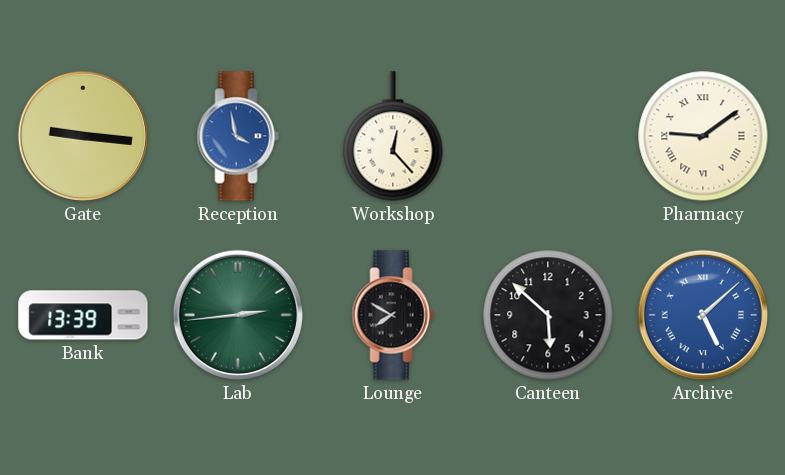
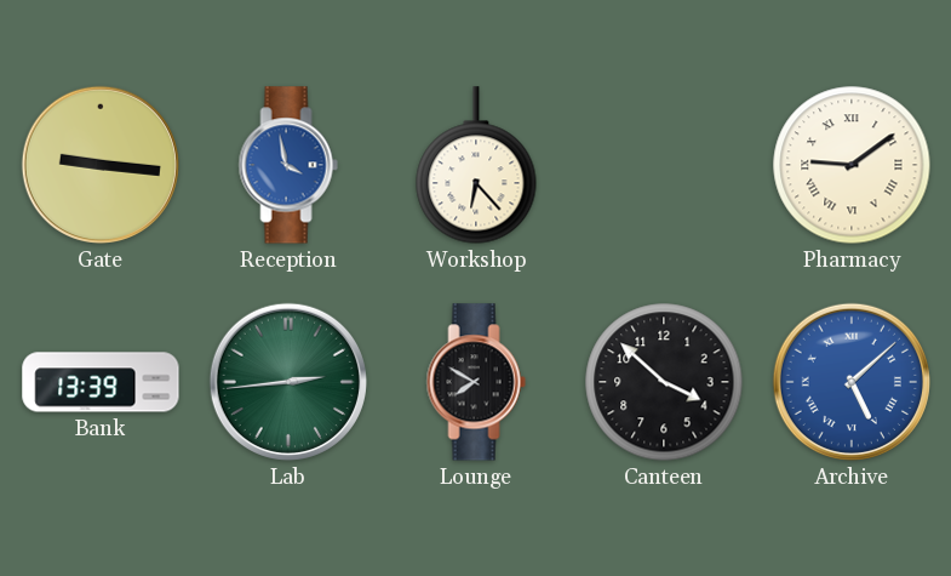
Workshop: 12:23 -> 6:23
Canteen: 5:52 -> 3:52
